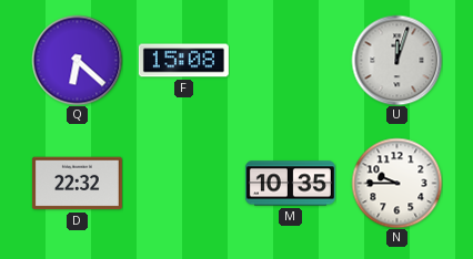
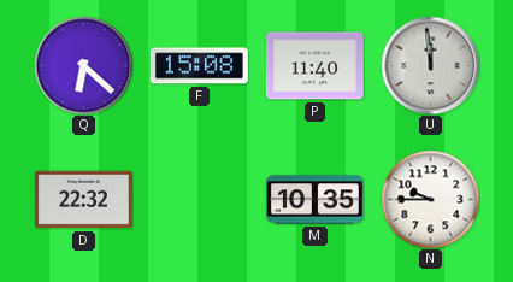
P: none -> 11:40
U: 12:03 -> 11:59
